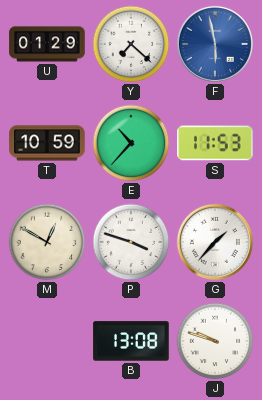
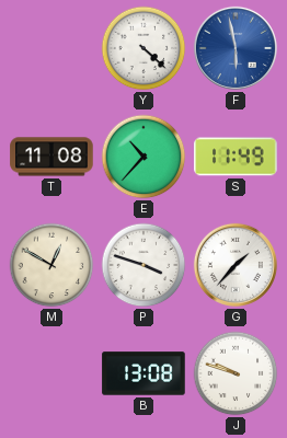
U: 01:29 -> none
Y: 7:22 -> 4:22
T: 10:59 -> 11:08
S: 11:53 -> 11:49
